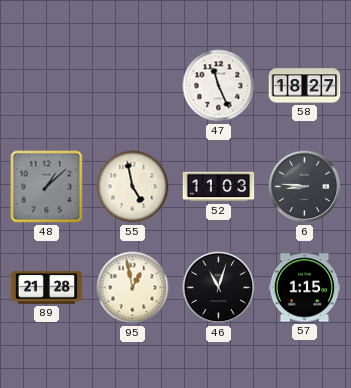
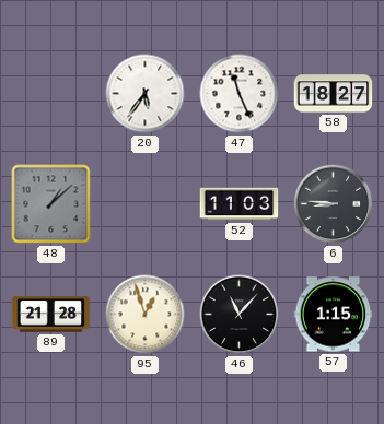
20: none -> 5:36
55: 4:58 -> none
95: 12:58 -> 12:57
46: 11:03 -> 11:07
